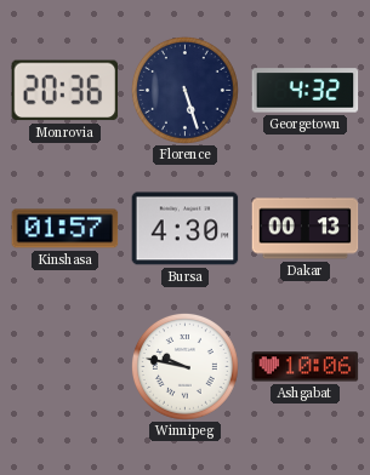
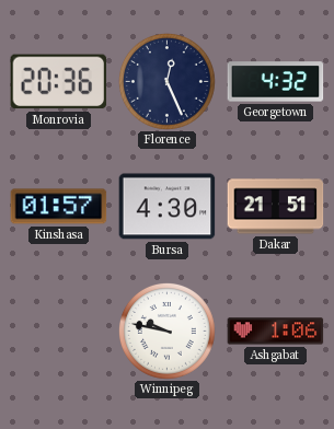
Florence: 5:27 -> 12:26
Dakar: 00:13 -> 21:51
Ashgabat: 10:06 -> 1:06
